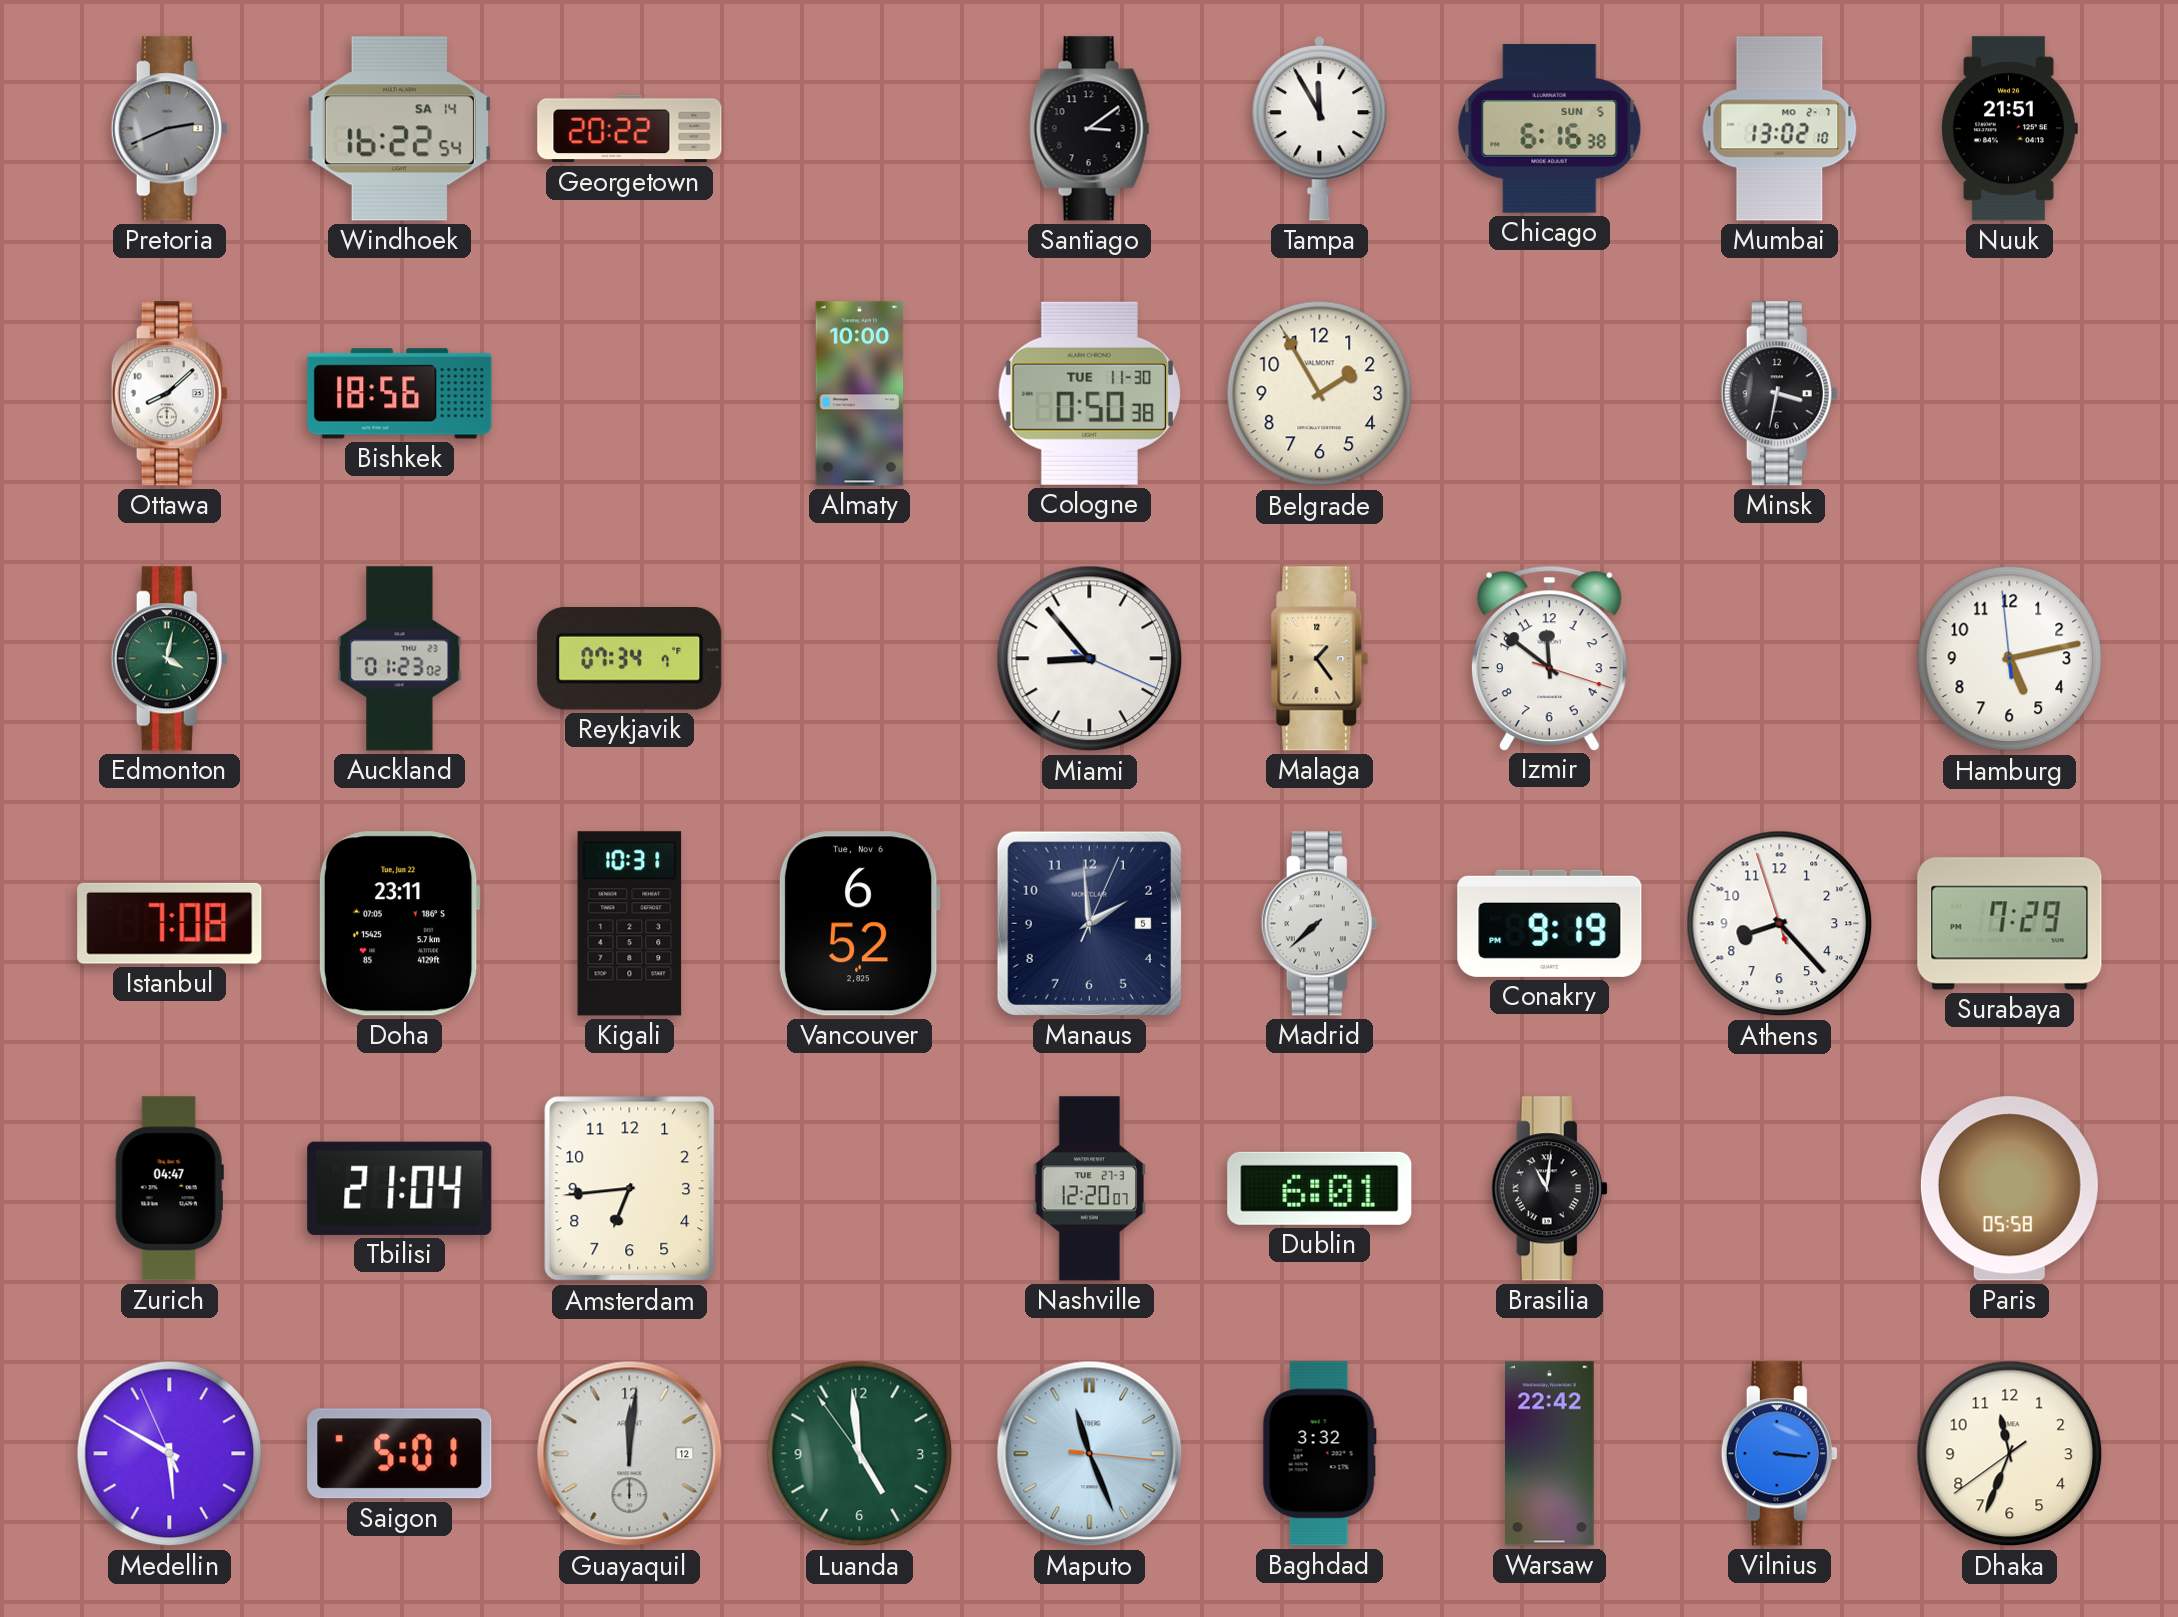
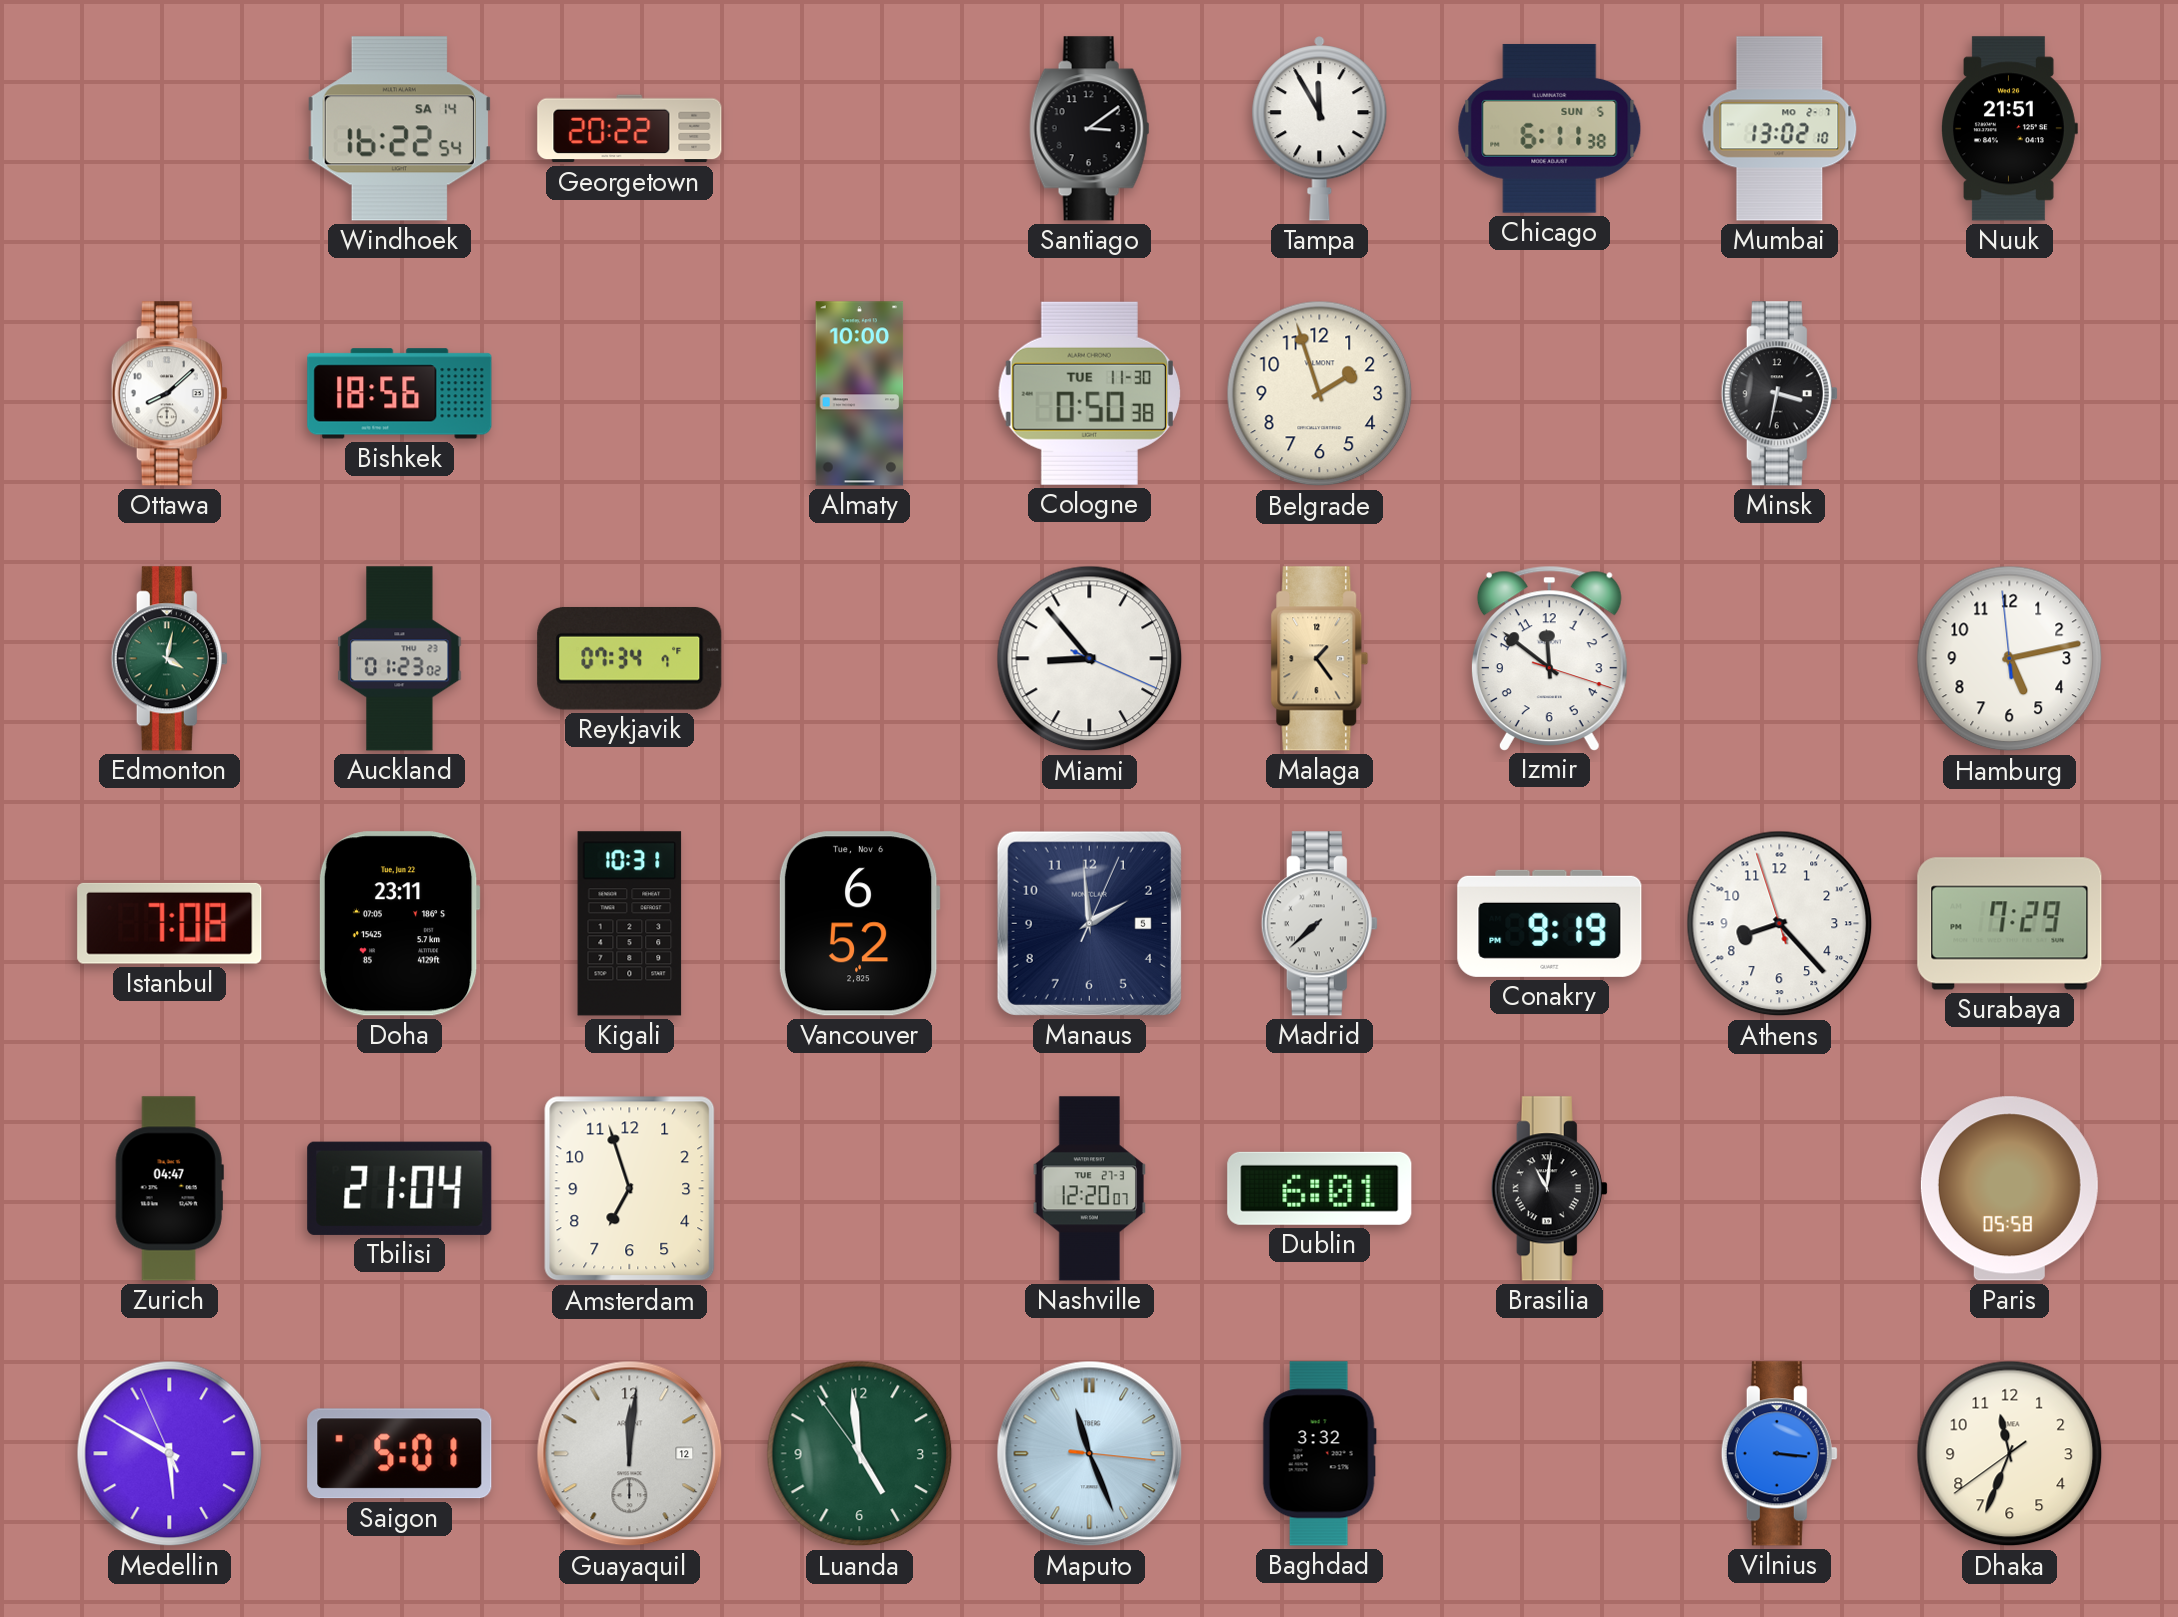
Pretoria: 2:41 -> none
Chicago: 6:16 -> 6:11
Belgrade: 1:55 -> 1:57
Amsterdam: 6:44 -> 6:57
Warsaw: 22:42 -> none
